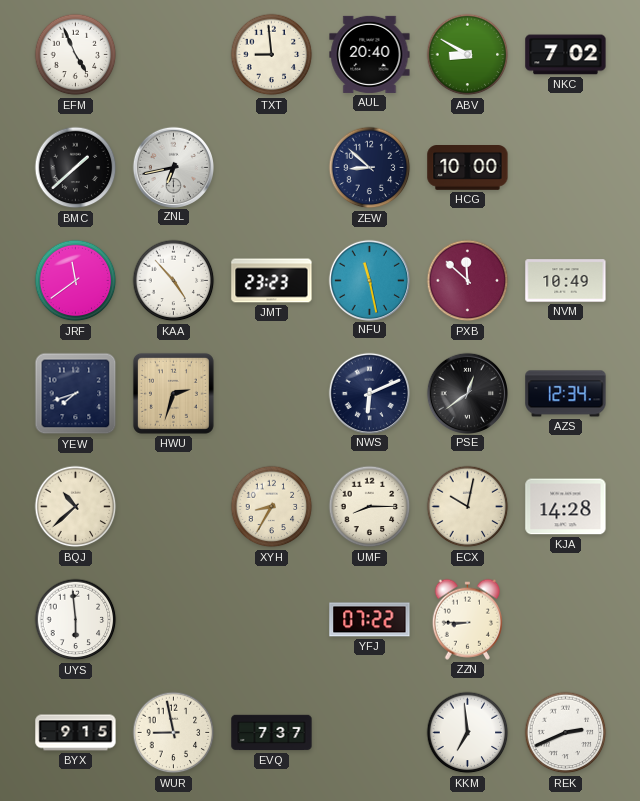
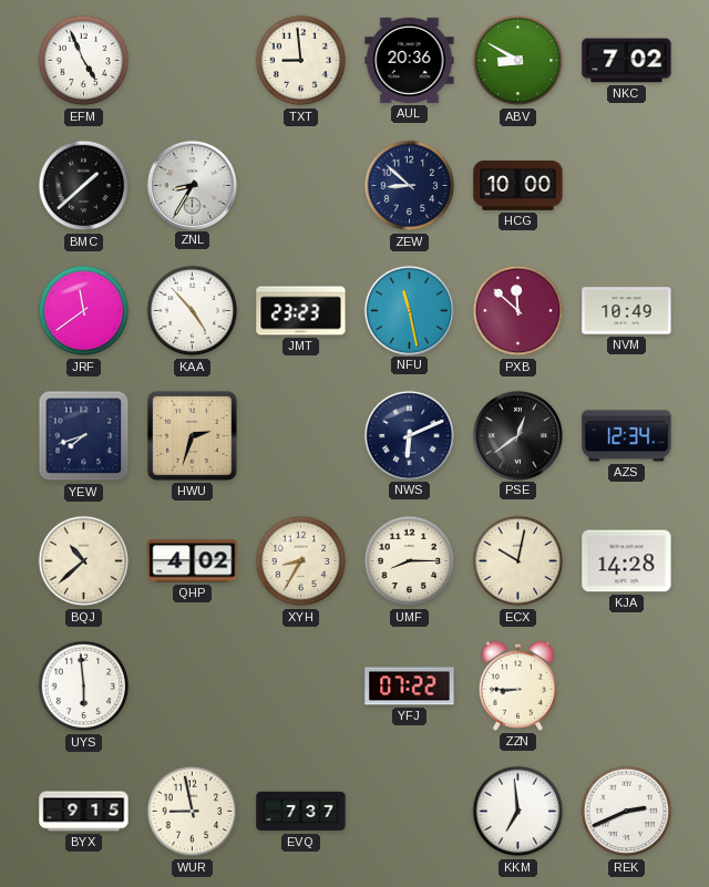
AUL: 20:40 -> 20:36
ZNL: 6:43 -> 8:35
QHP: none -> 4:02
